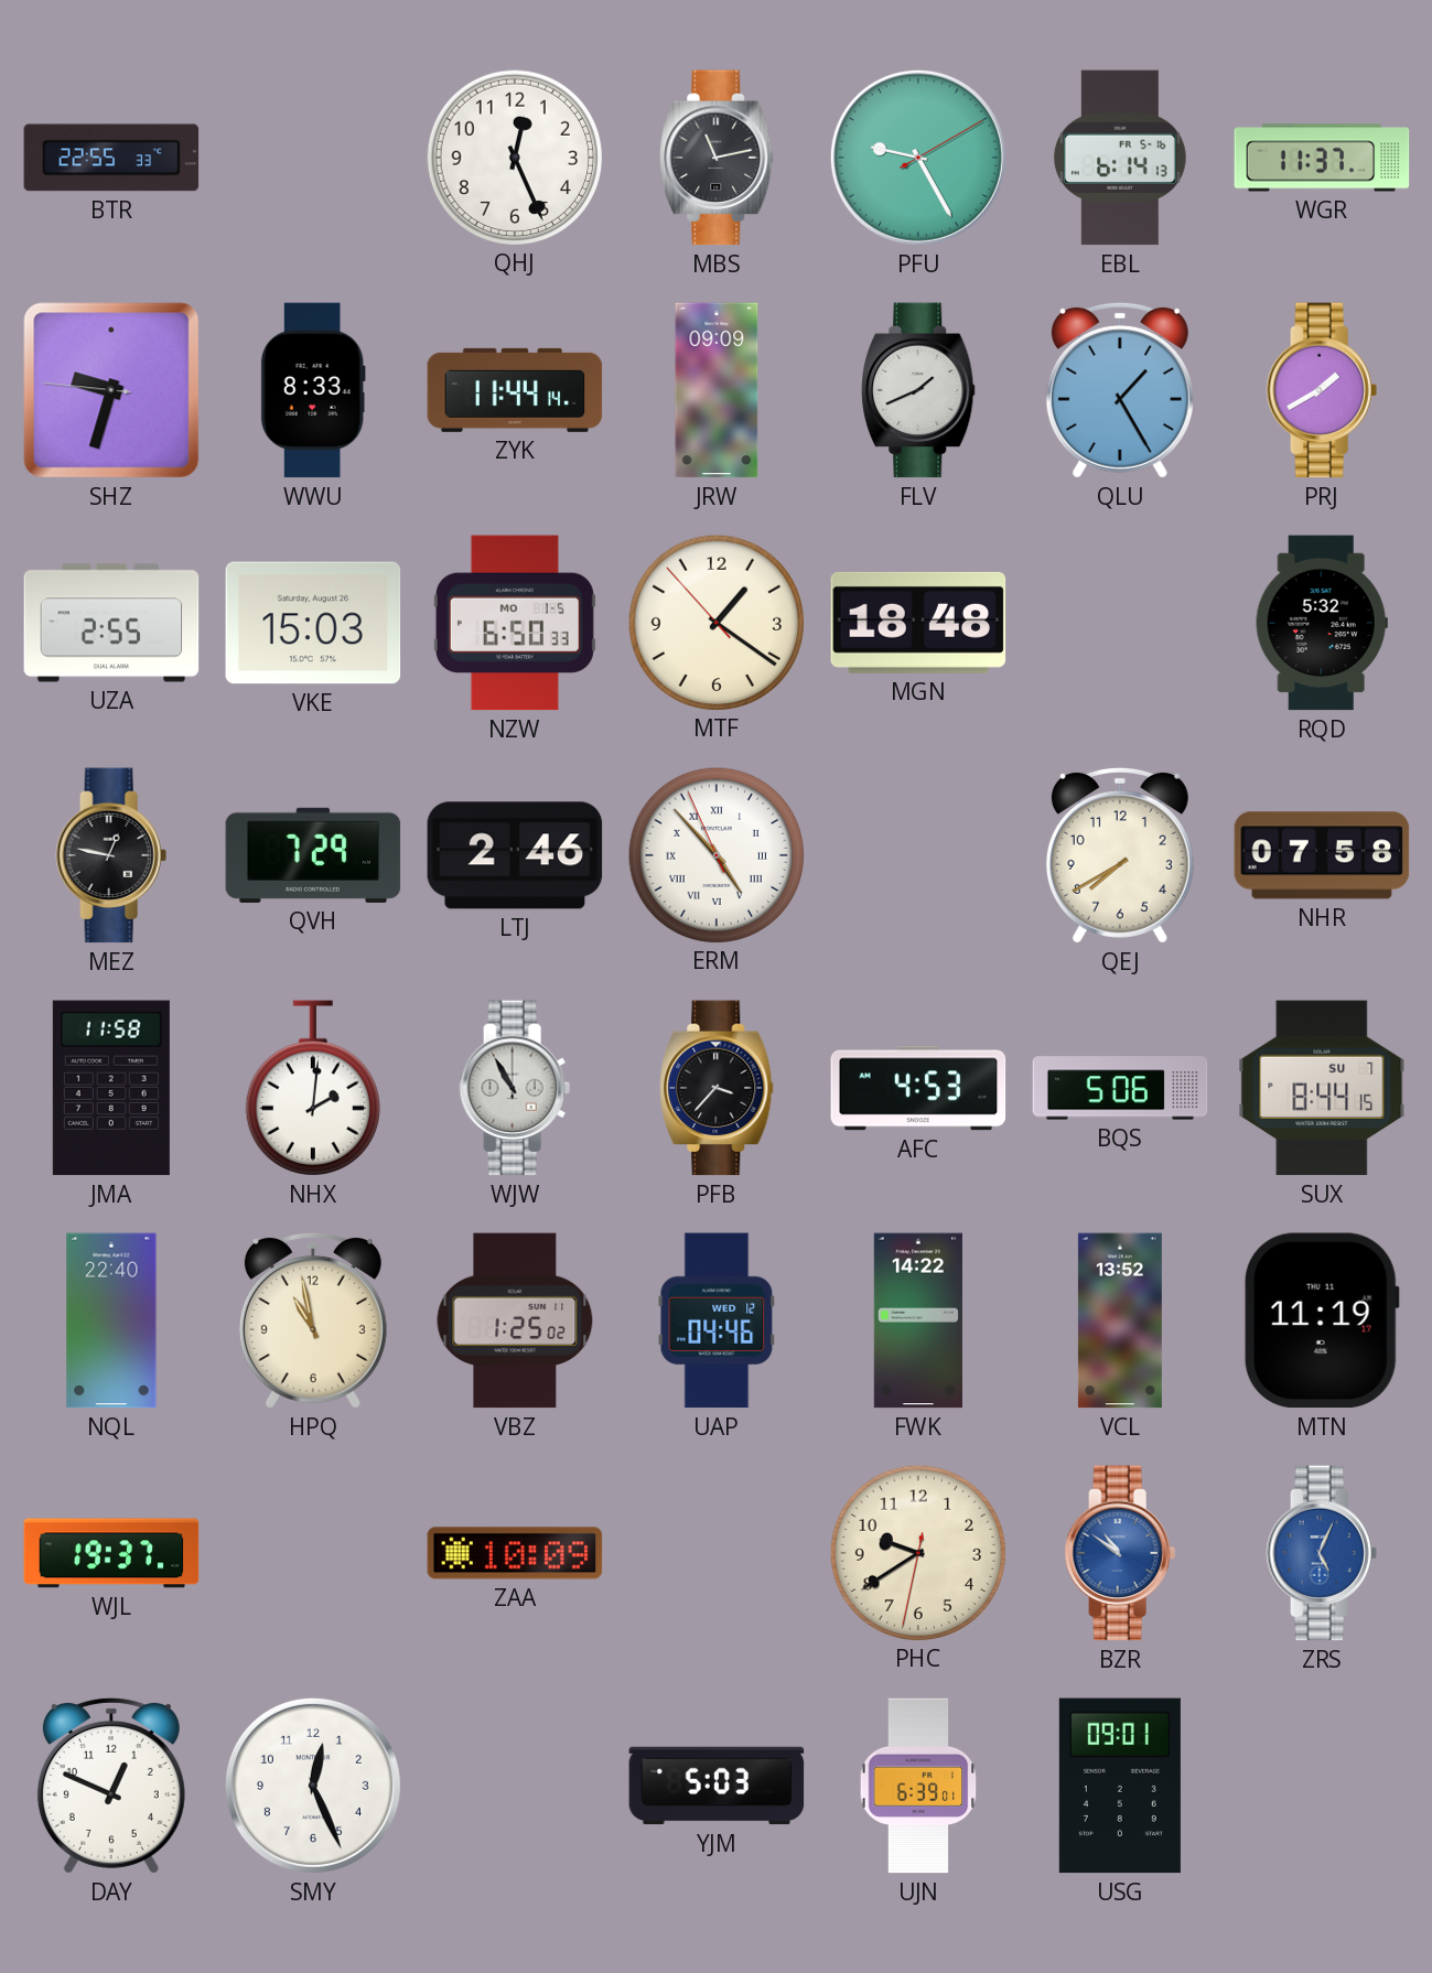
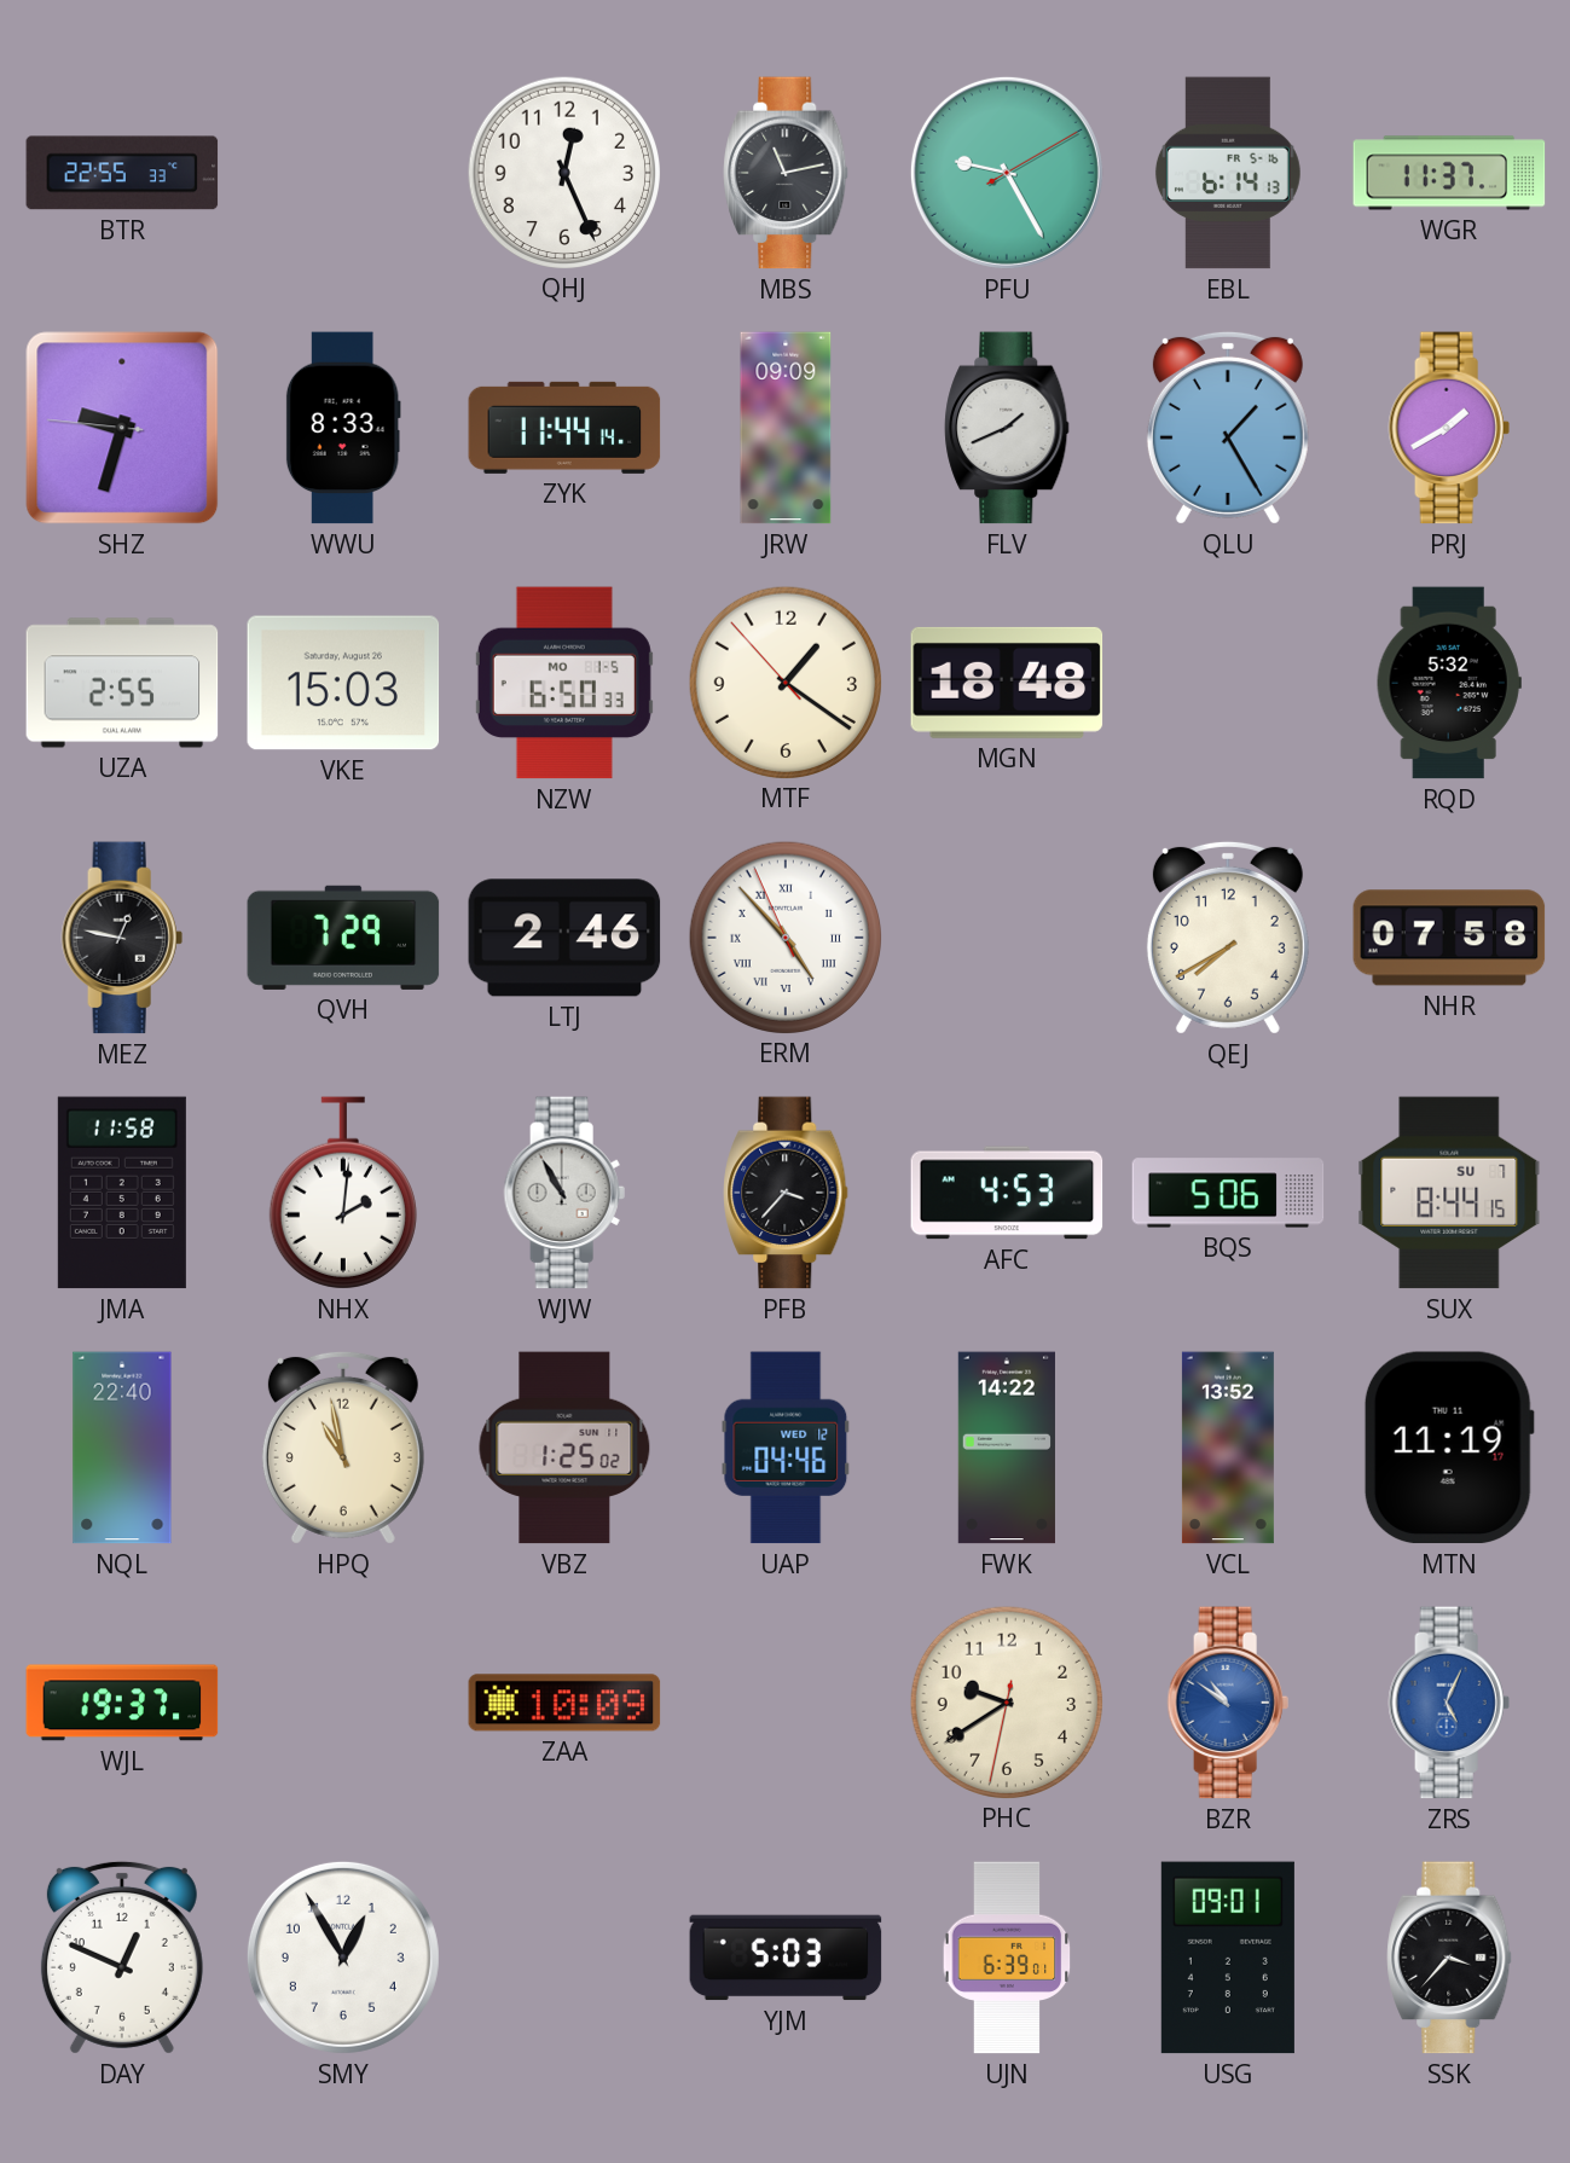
SMY: 12:26 -> 12:55
SSK: none -> 3:37
